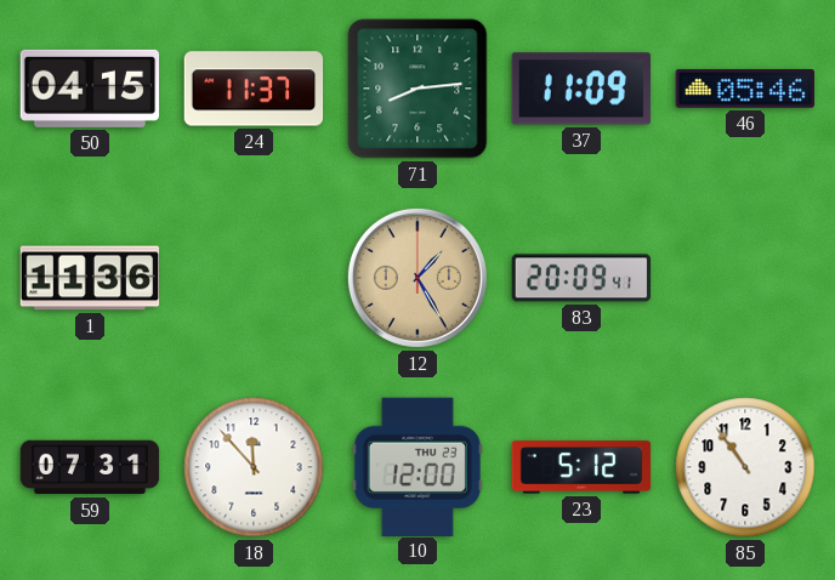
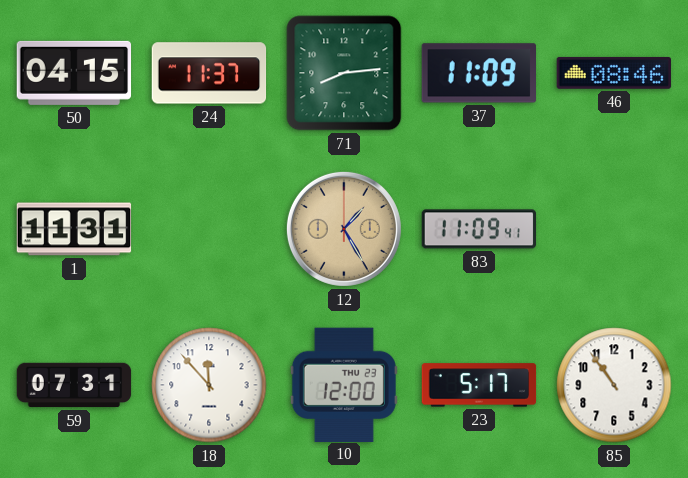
46: 05:46 -> 08:46
1: 11:36 -> 11:31
83: 20:09 -> 11:09
23: 5:12 -> 5:17
